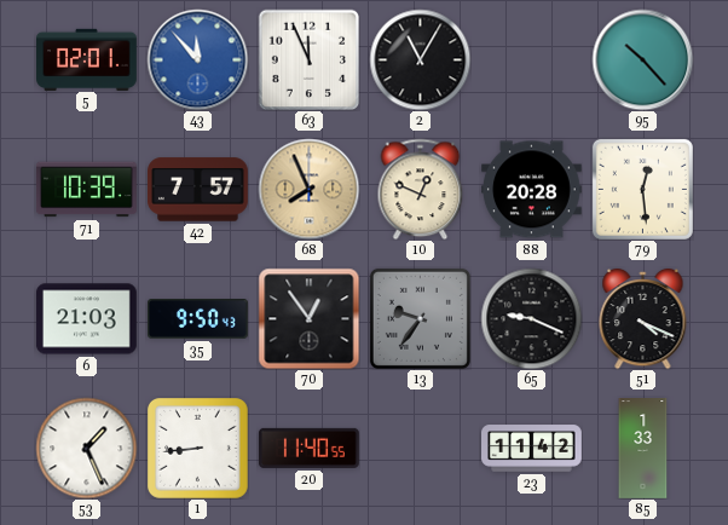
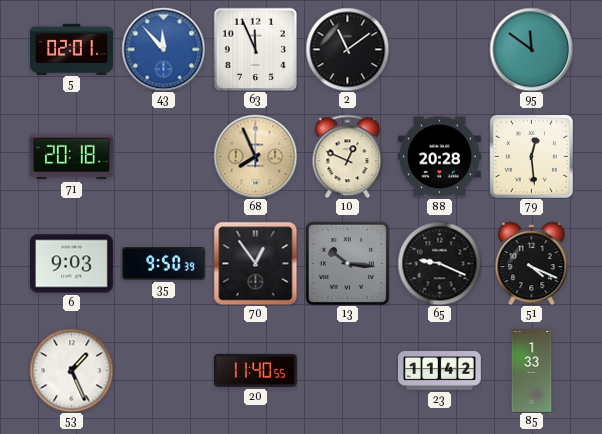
2: 11:05 -> 11:09
95: 10:23 -> 11:51
71: 10:39 -> 20:18
42: 7:57 -> none
6: 21:03 -> 9:03
35: 9:50:43 -> 9:50:39
13: 9:36 -> 10:16
1: 8:44 -> none
